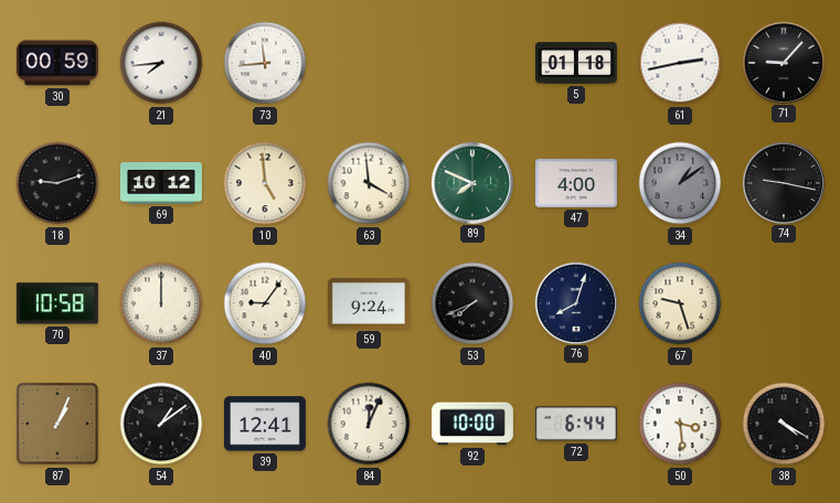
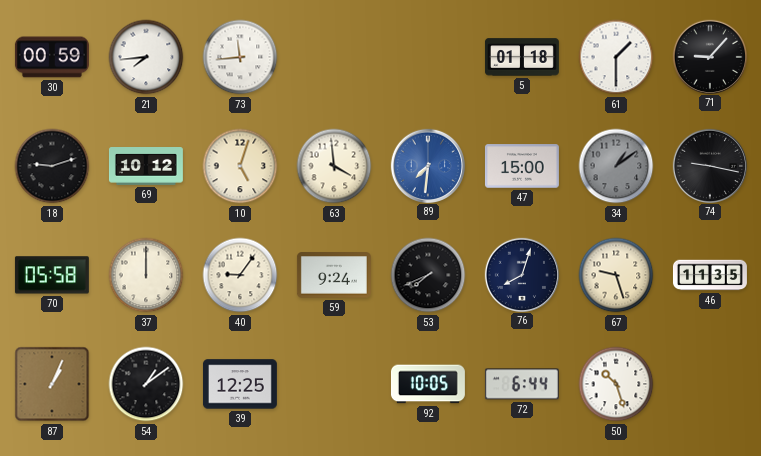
61: 2:43 -> 1:30
10: 4:59 -> 5:03
89: 7:49 -> 7:31
89 dial: green -> blue
47: 4:00 -> 15:00
70: 10:58 -> 05:58
46: none -> 11:35
39: 12:41 -> 12:25
84: 12:04 -> none
92: 10:00 -> 10:05
50: 3:29 -> 10:27
38: 4:20 -> none
